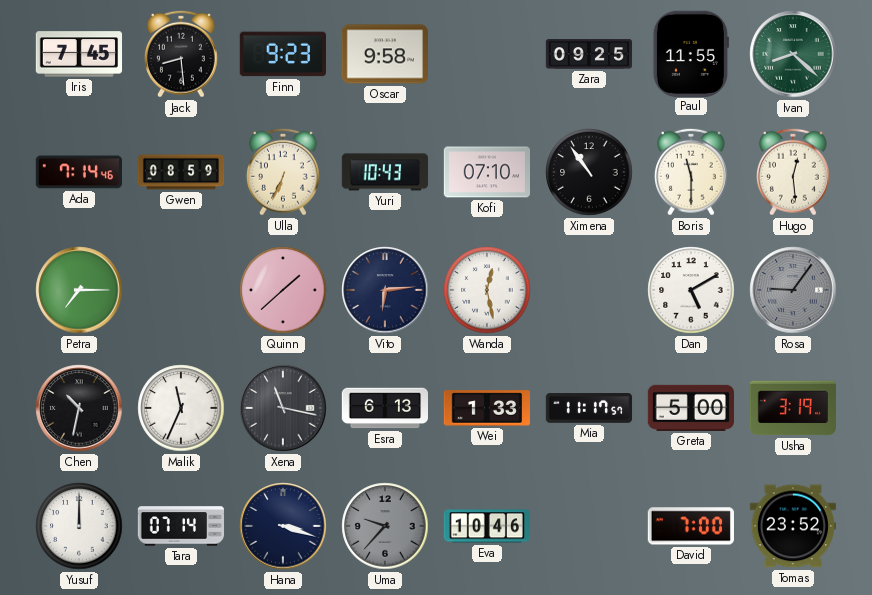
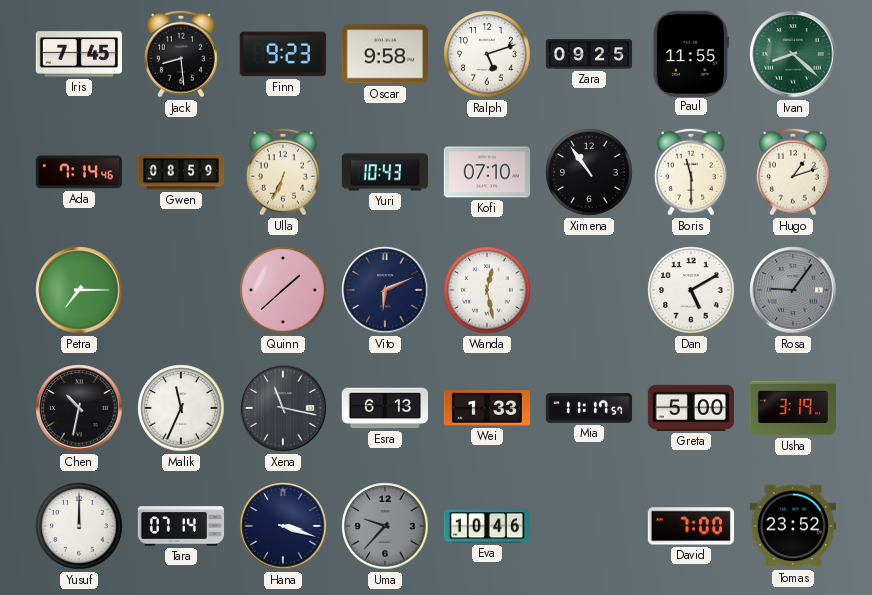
Ralph: none -> 5:12
Hugo: 12:29 -> 1:12
Vito: 6:14 -> 6:11
